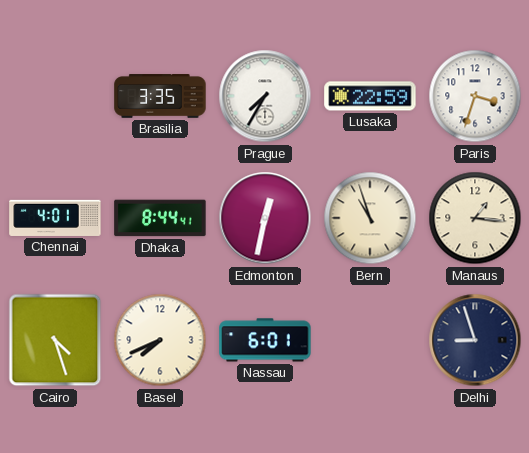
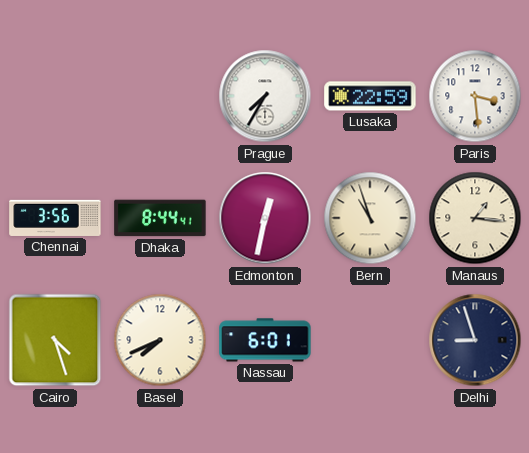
Brasilia: 3:35 -> none
Paris: 3:33 -> 3:29
Chennai: 4:01 -> 3:56
